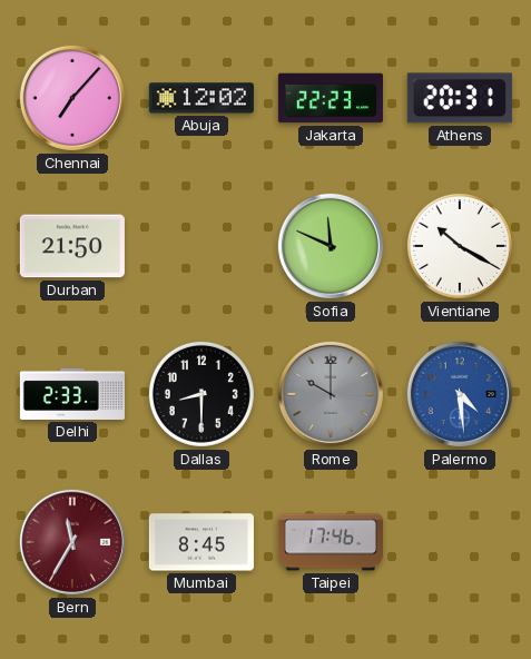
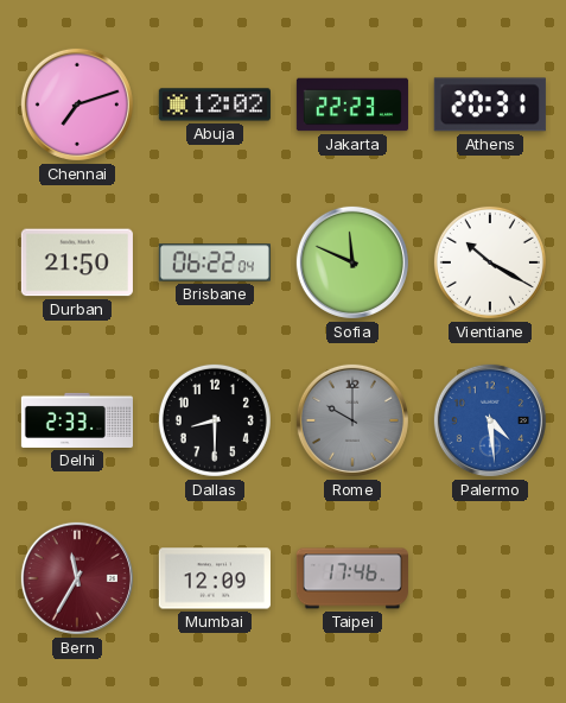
Chennai: 7:07 -> 7:12
Brisbane: none -> 06:22
Mumbai: 8:45 -> 12:09
